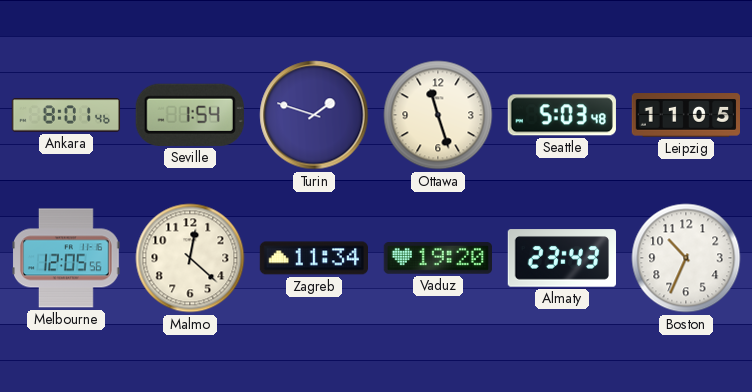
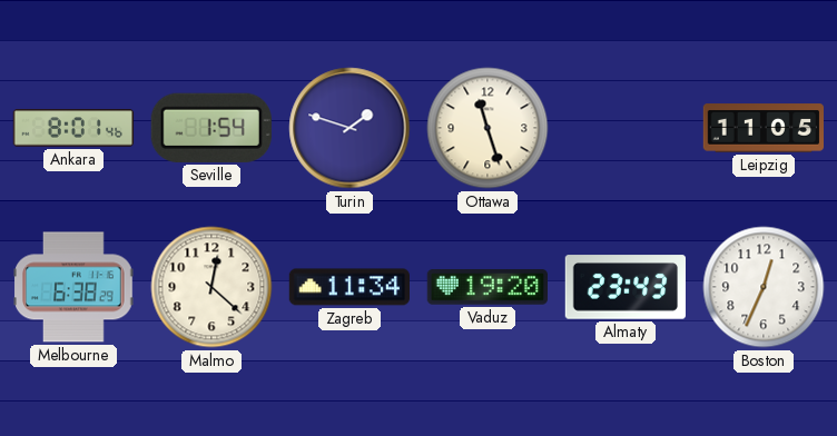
Seattle: 5:03 -> none
Melbourne: 12:05 -> 6:38
Boston: 10:34 -> 12:34
